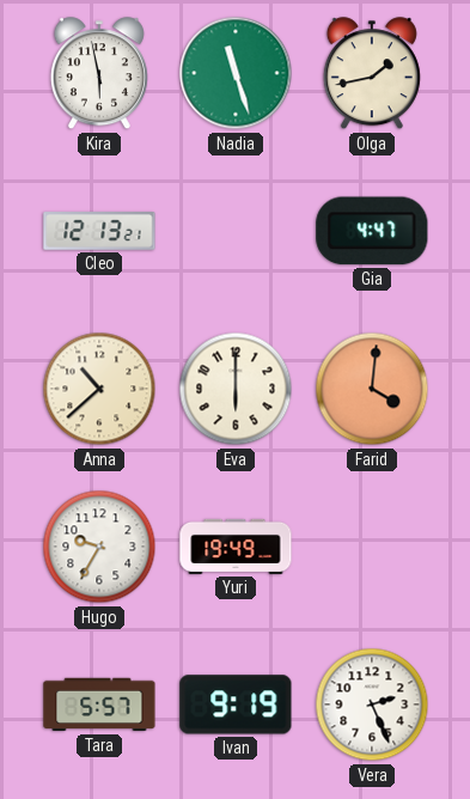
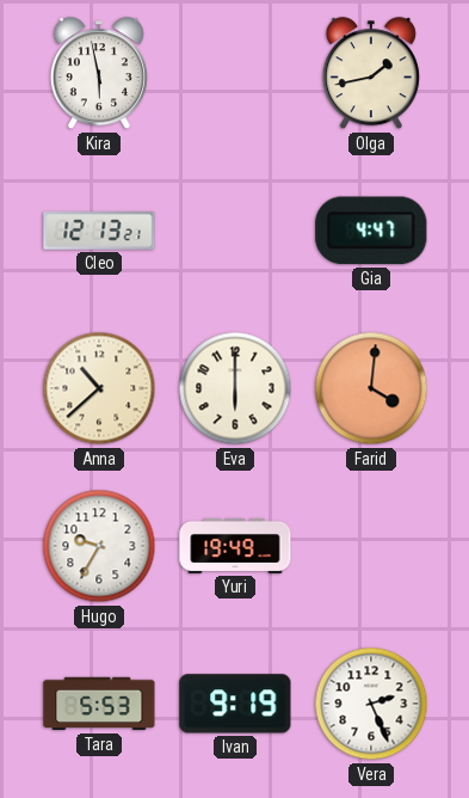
Nadia: 11:27 -> none
Tara: 5:57 -> 5:53
